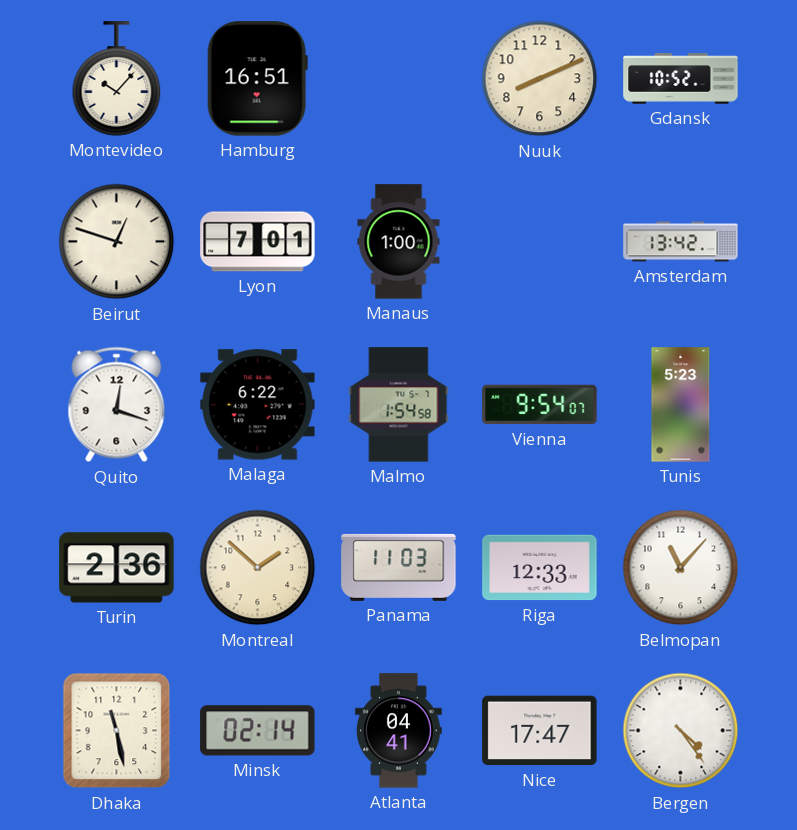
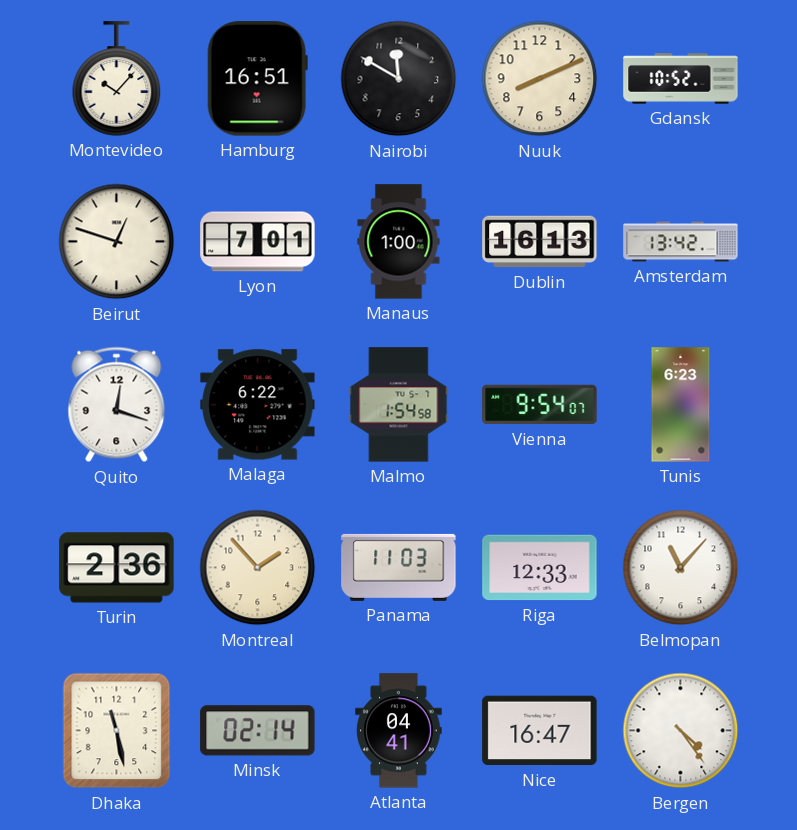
Nairobi: none -> 11:50
Dublin: none -> 16:13
Tunis: 5:23 -> 6:23
Montreal: 1:52 -> 1:53
Nice: 17:47 -> 16:47
